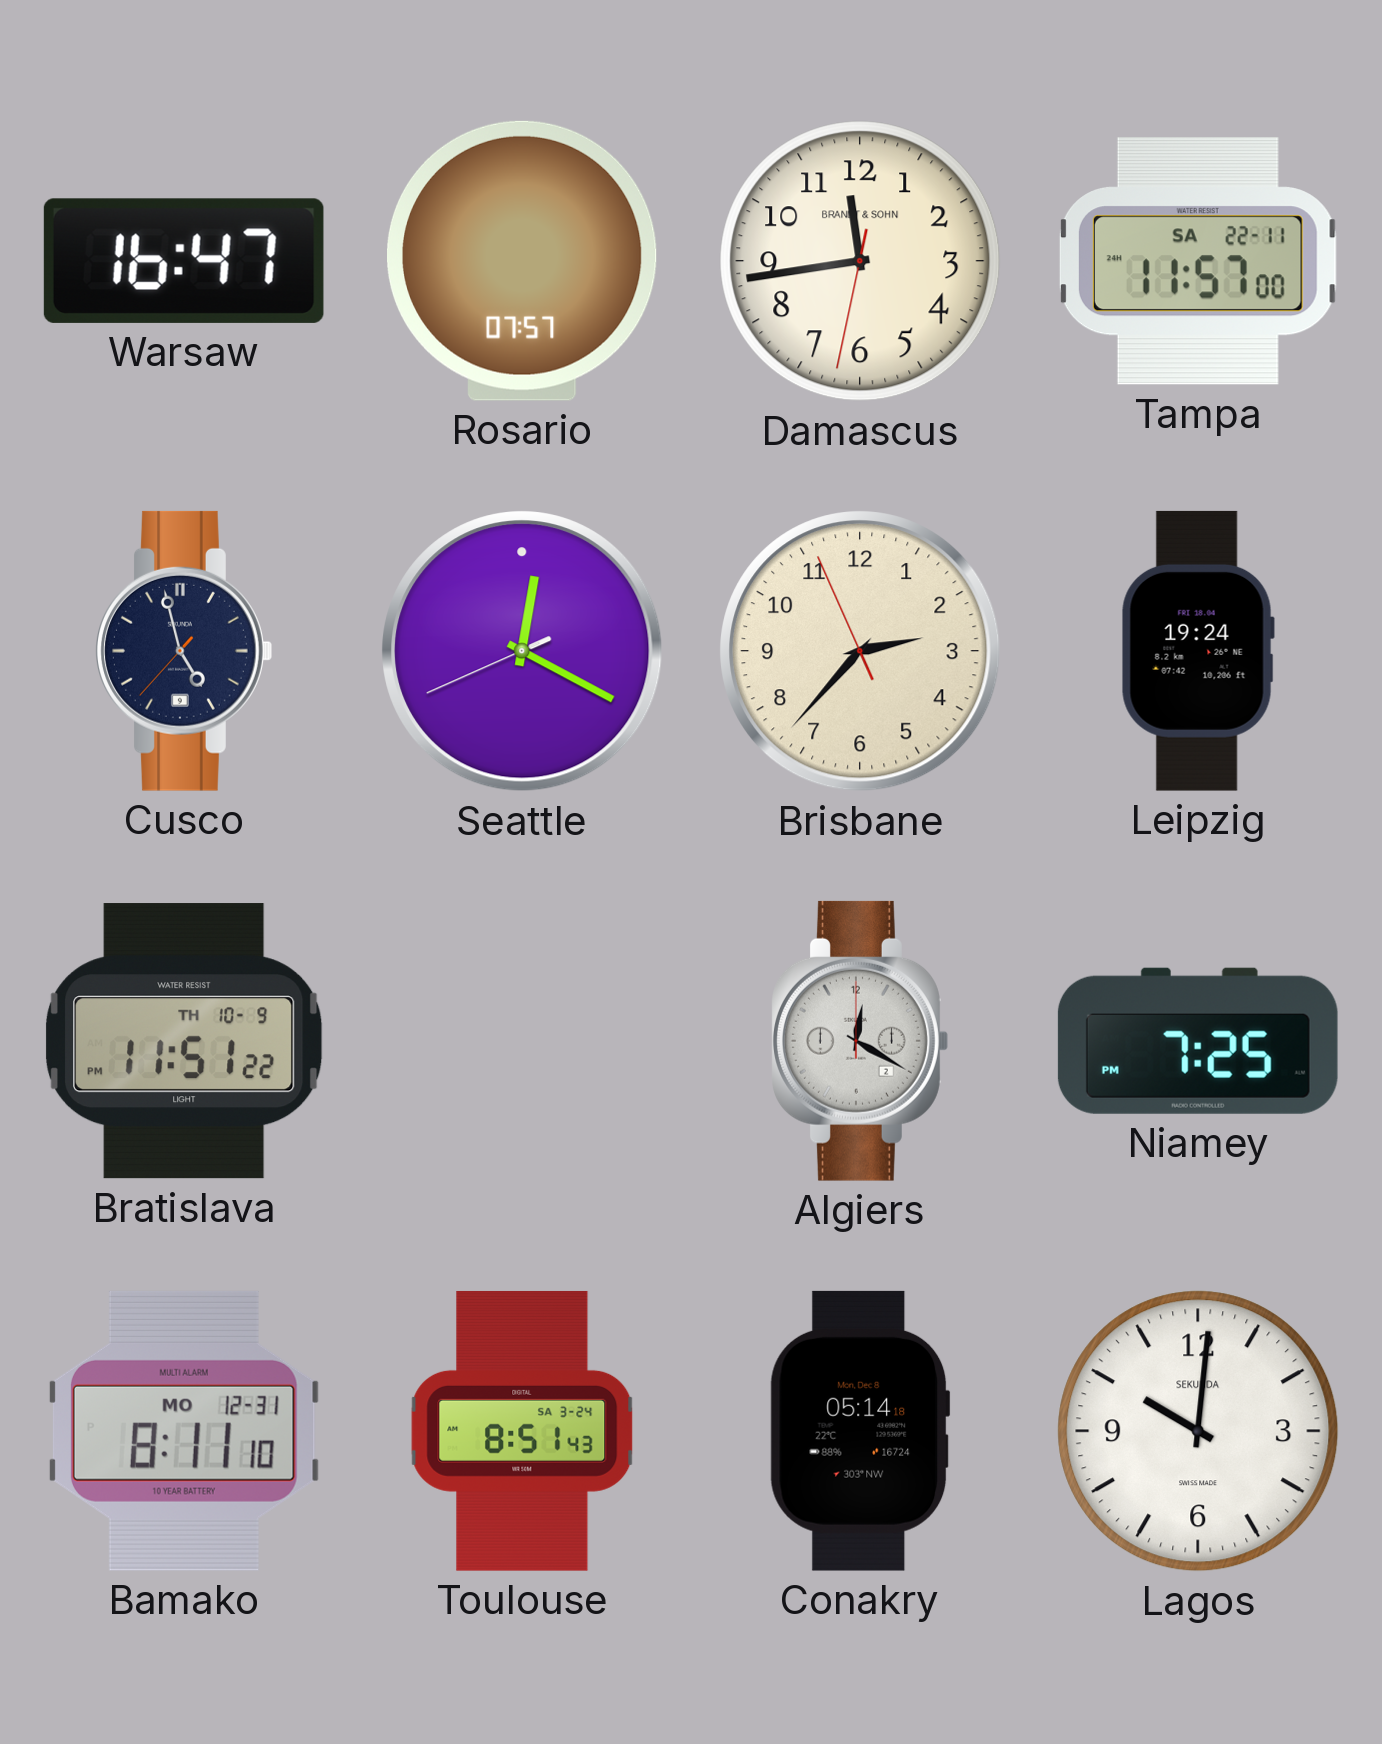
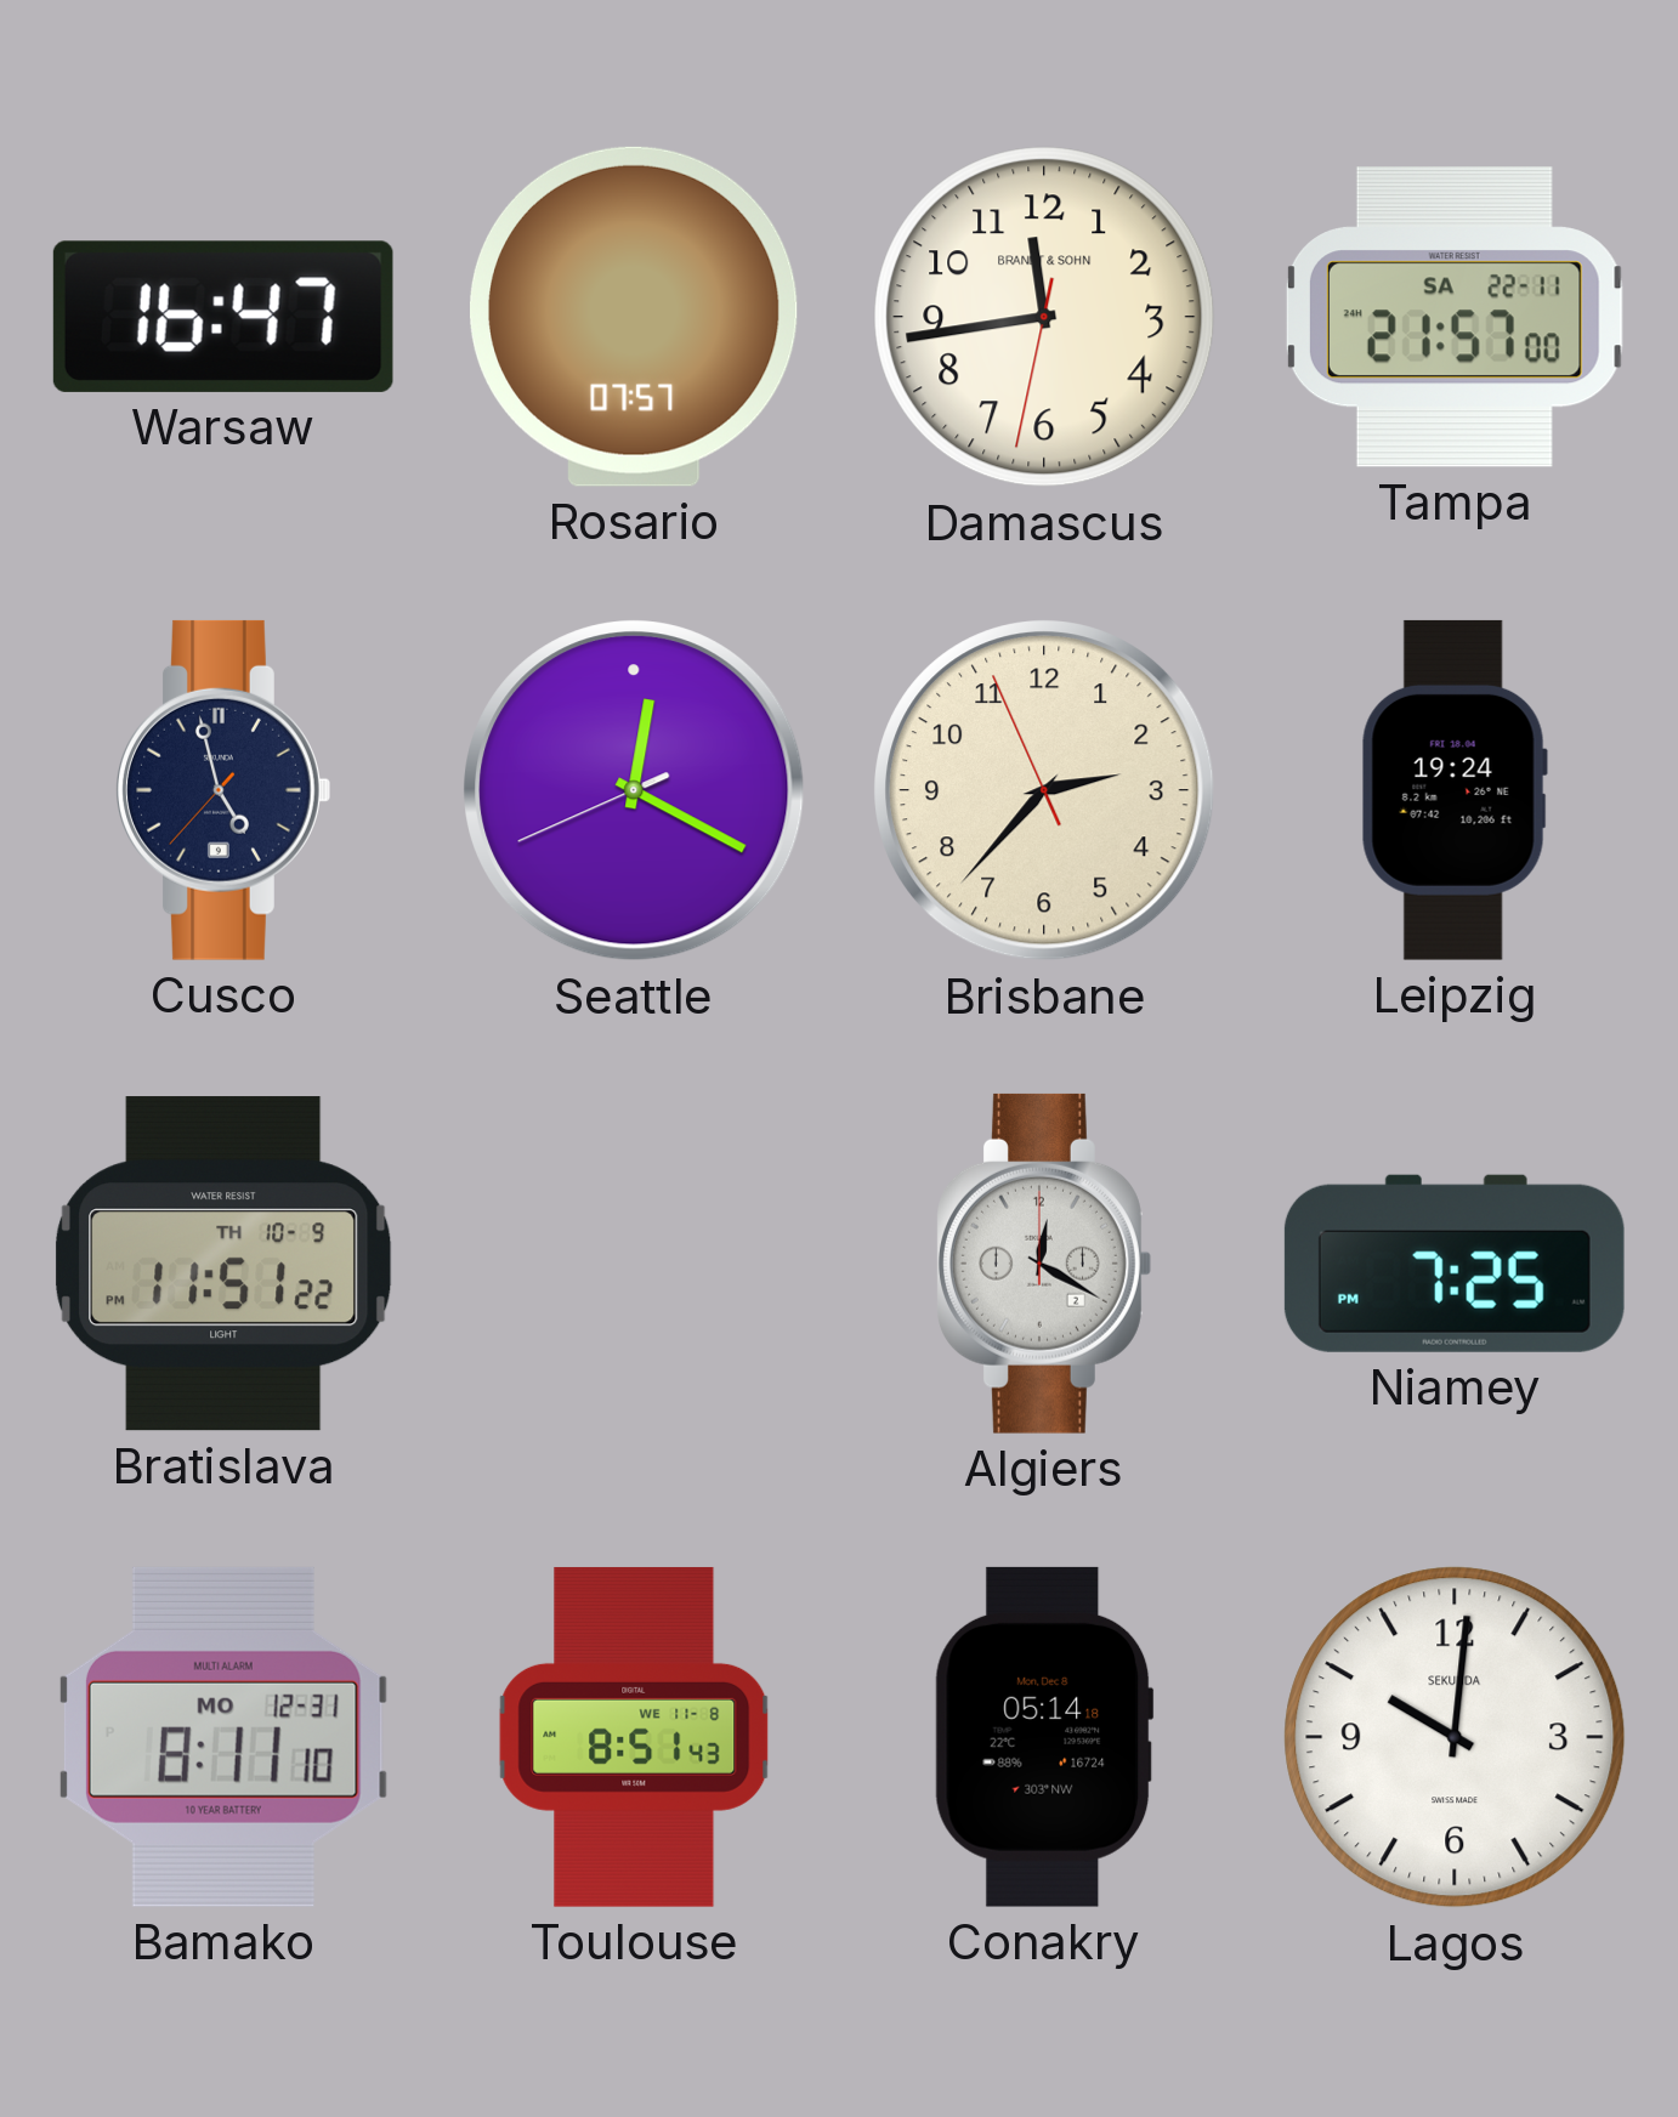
Tampa: 11:57 -> 21:57
Toulouse date: SA 3-24 -> WE 11-8
